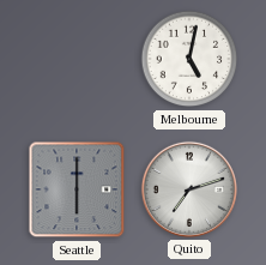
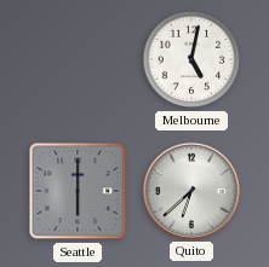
Quito: 7:12 -> 6:38
